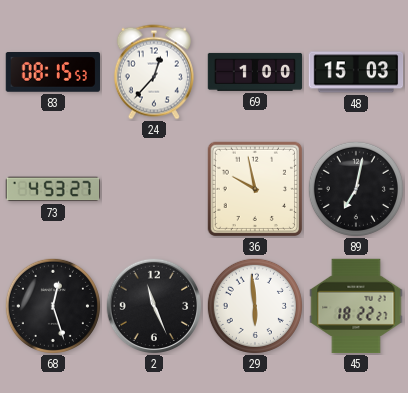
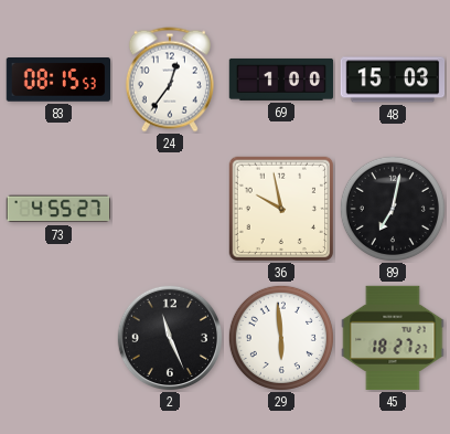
24: 12:37 -> 12:36
73: 4:53 -> 4:55
68: 12:27 -> none
45: 18:22 -> 18:27
